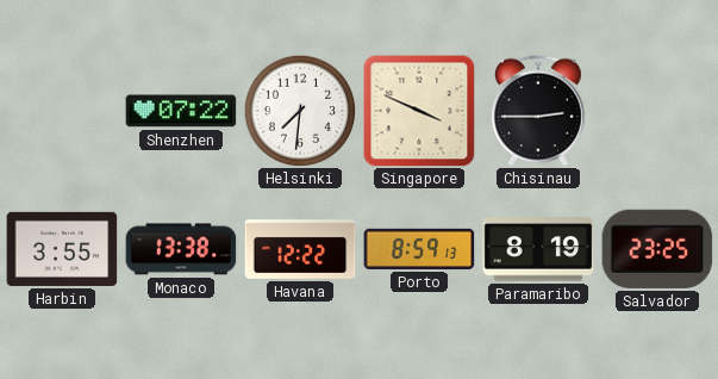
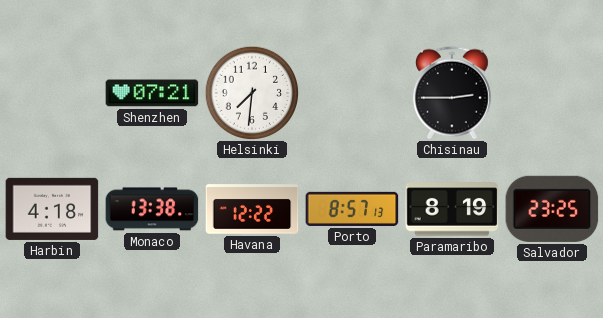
Shenzhen: 07:22 -> 07:21
Singapore: 3:49 -> none
Harbin: 3:55 -> 4:18
Porto: 8:59 -> 8:57
